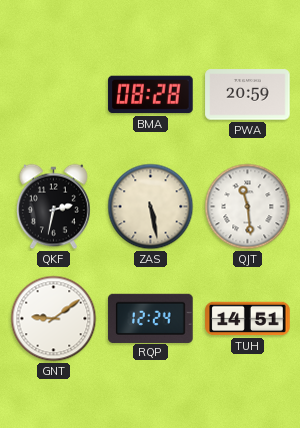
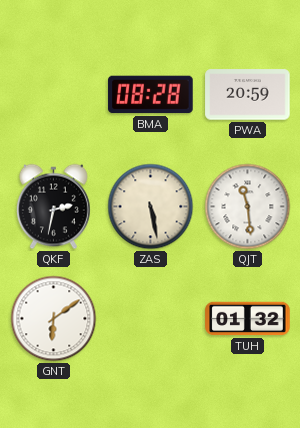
GNT: 9:09 -> 6:09
RQP: 12:24 -> none
TUH: 14:51 -> 01:32
